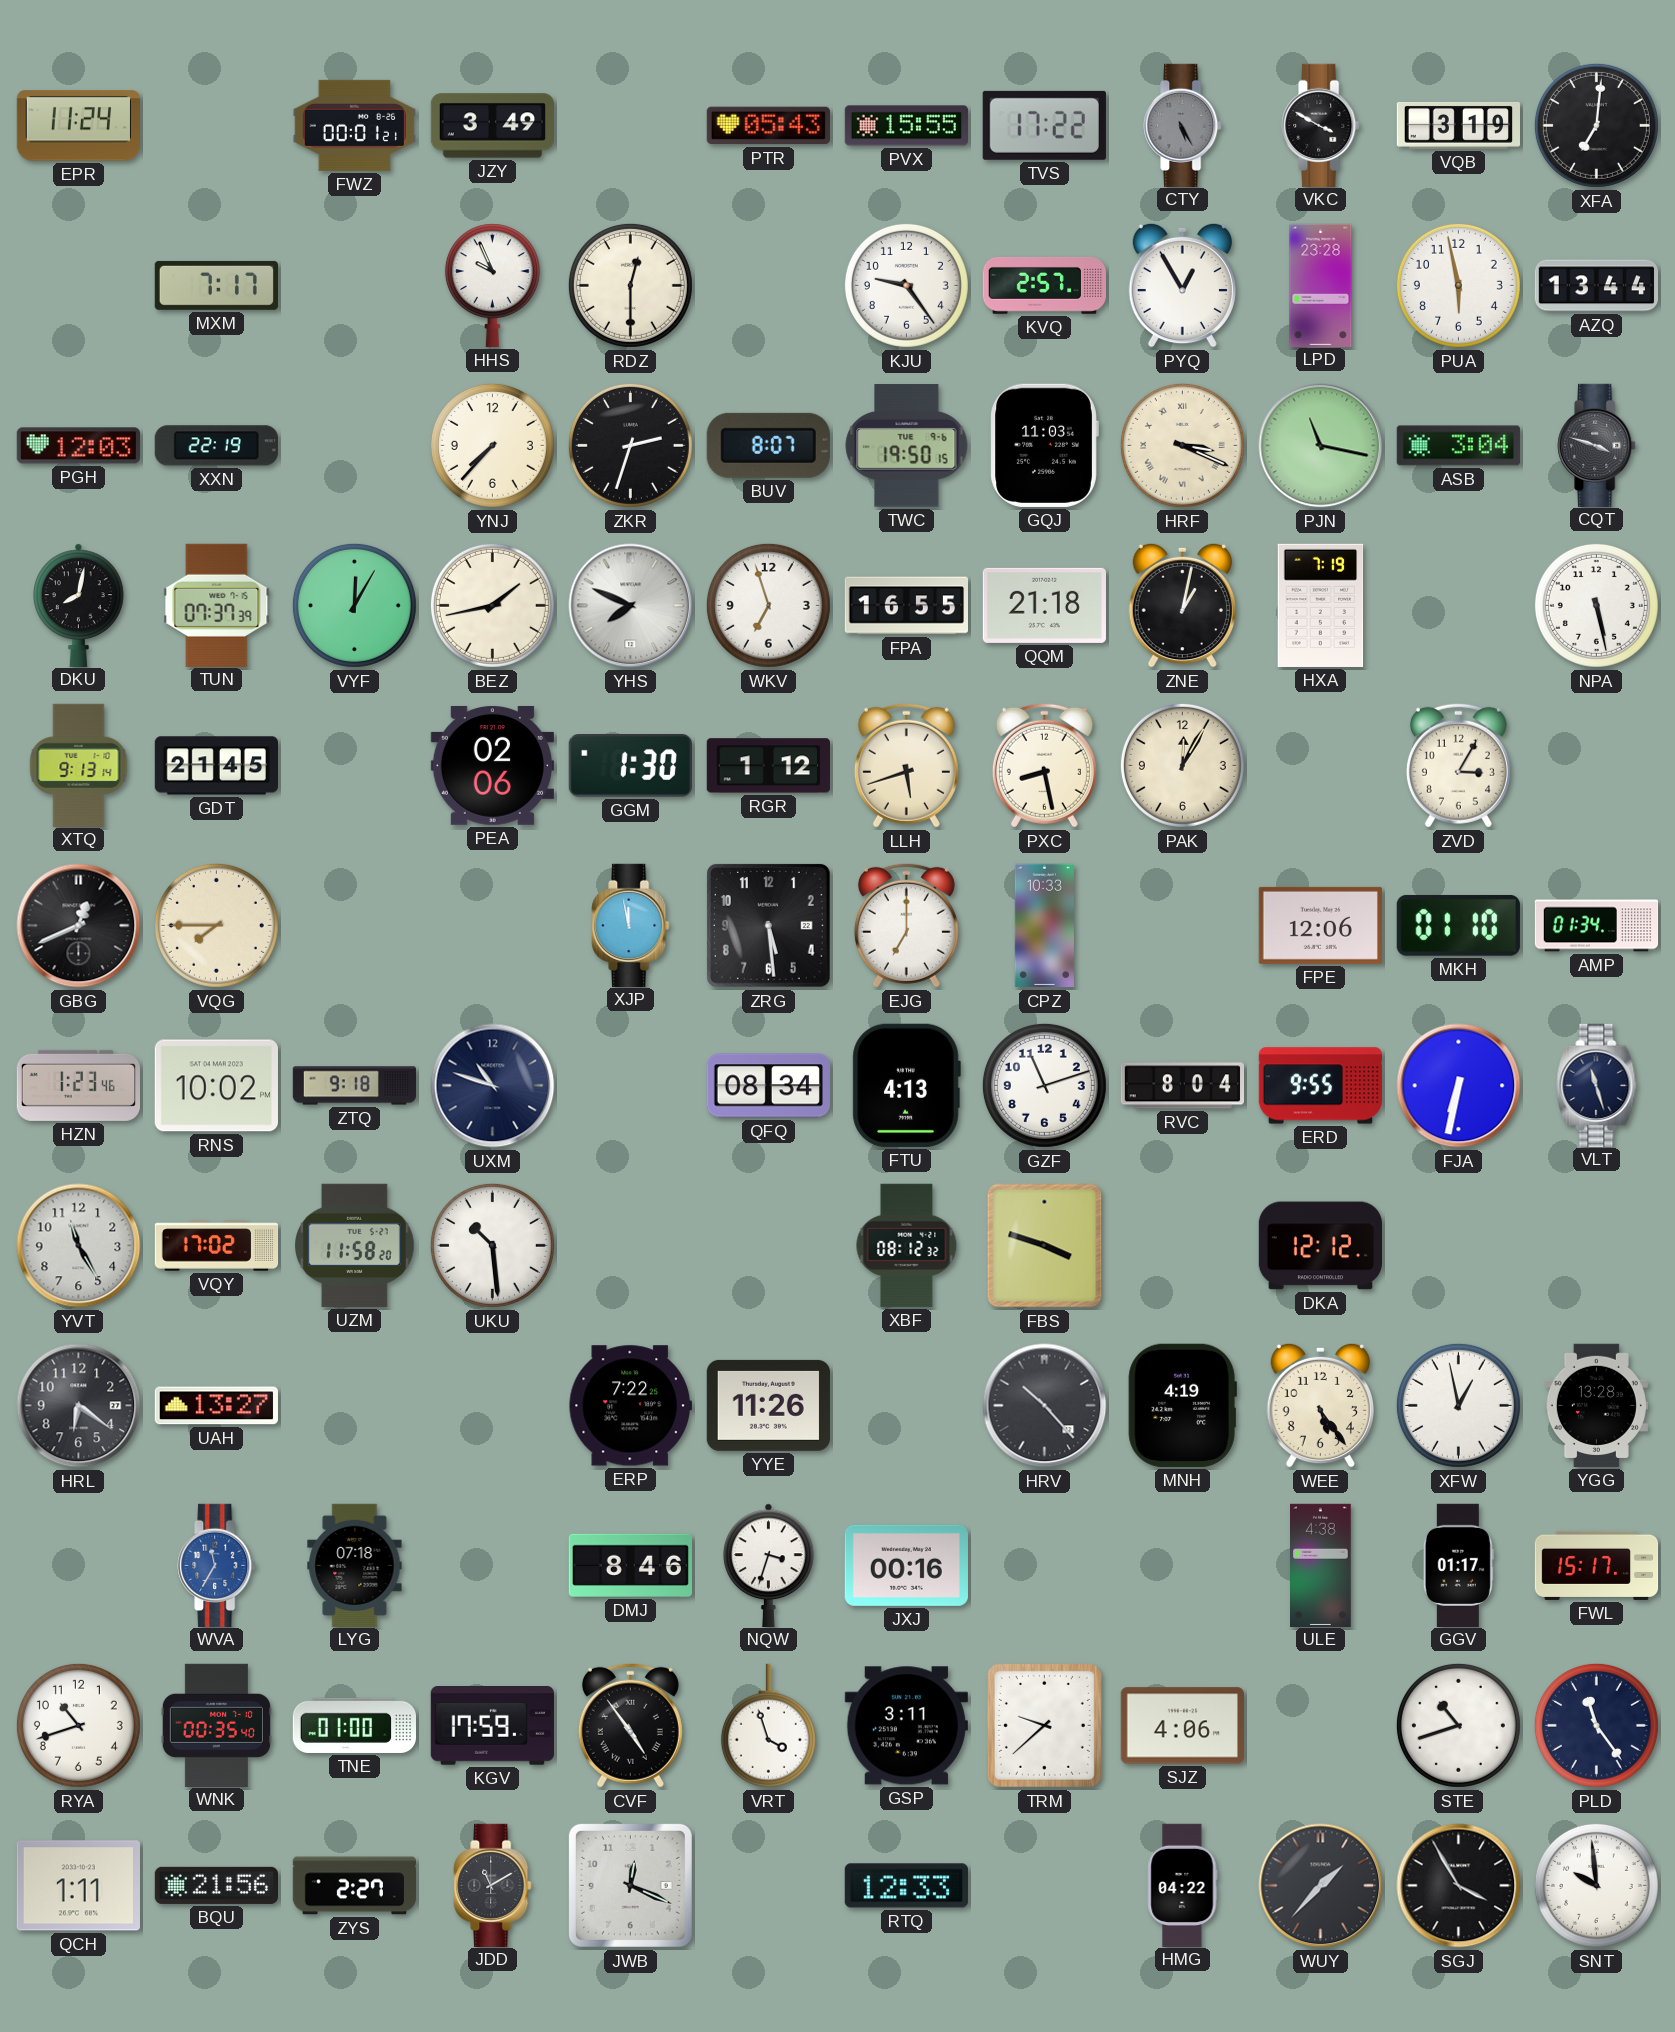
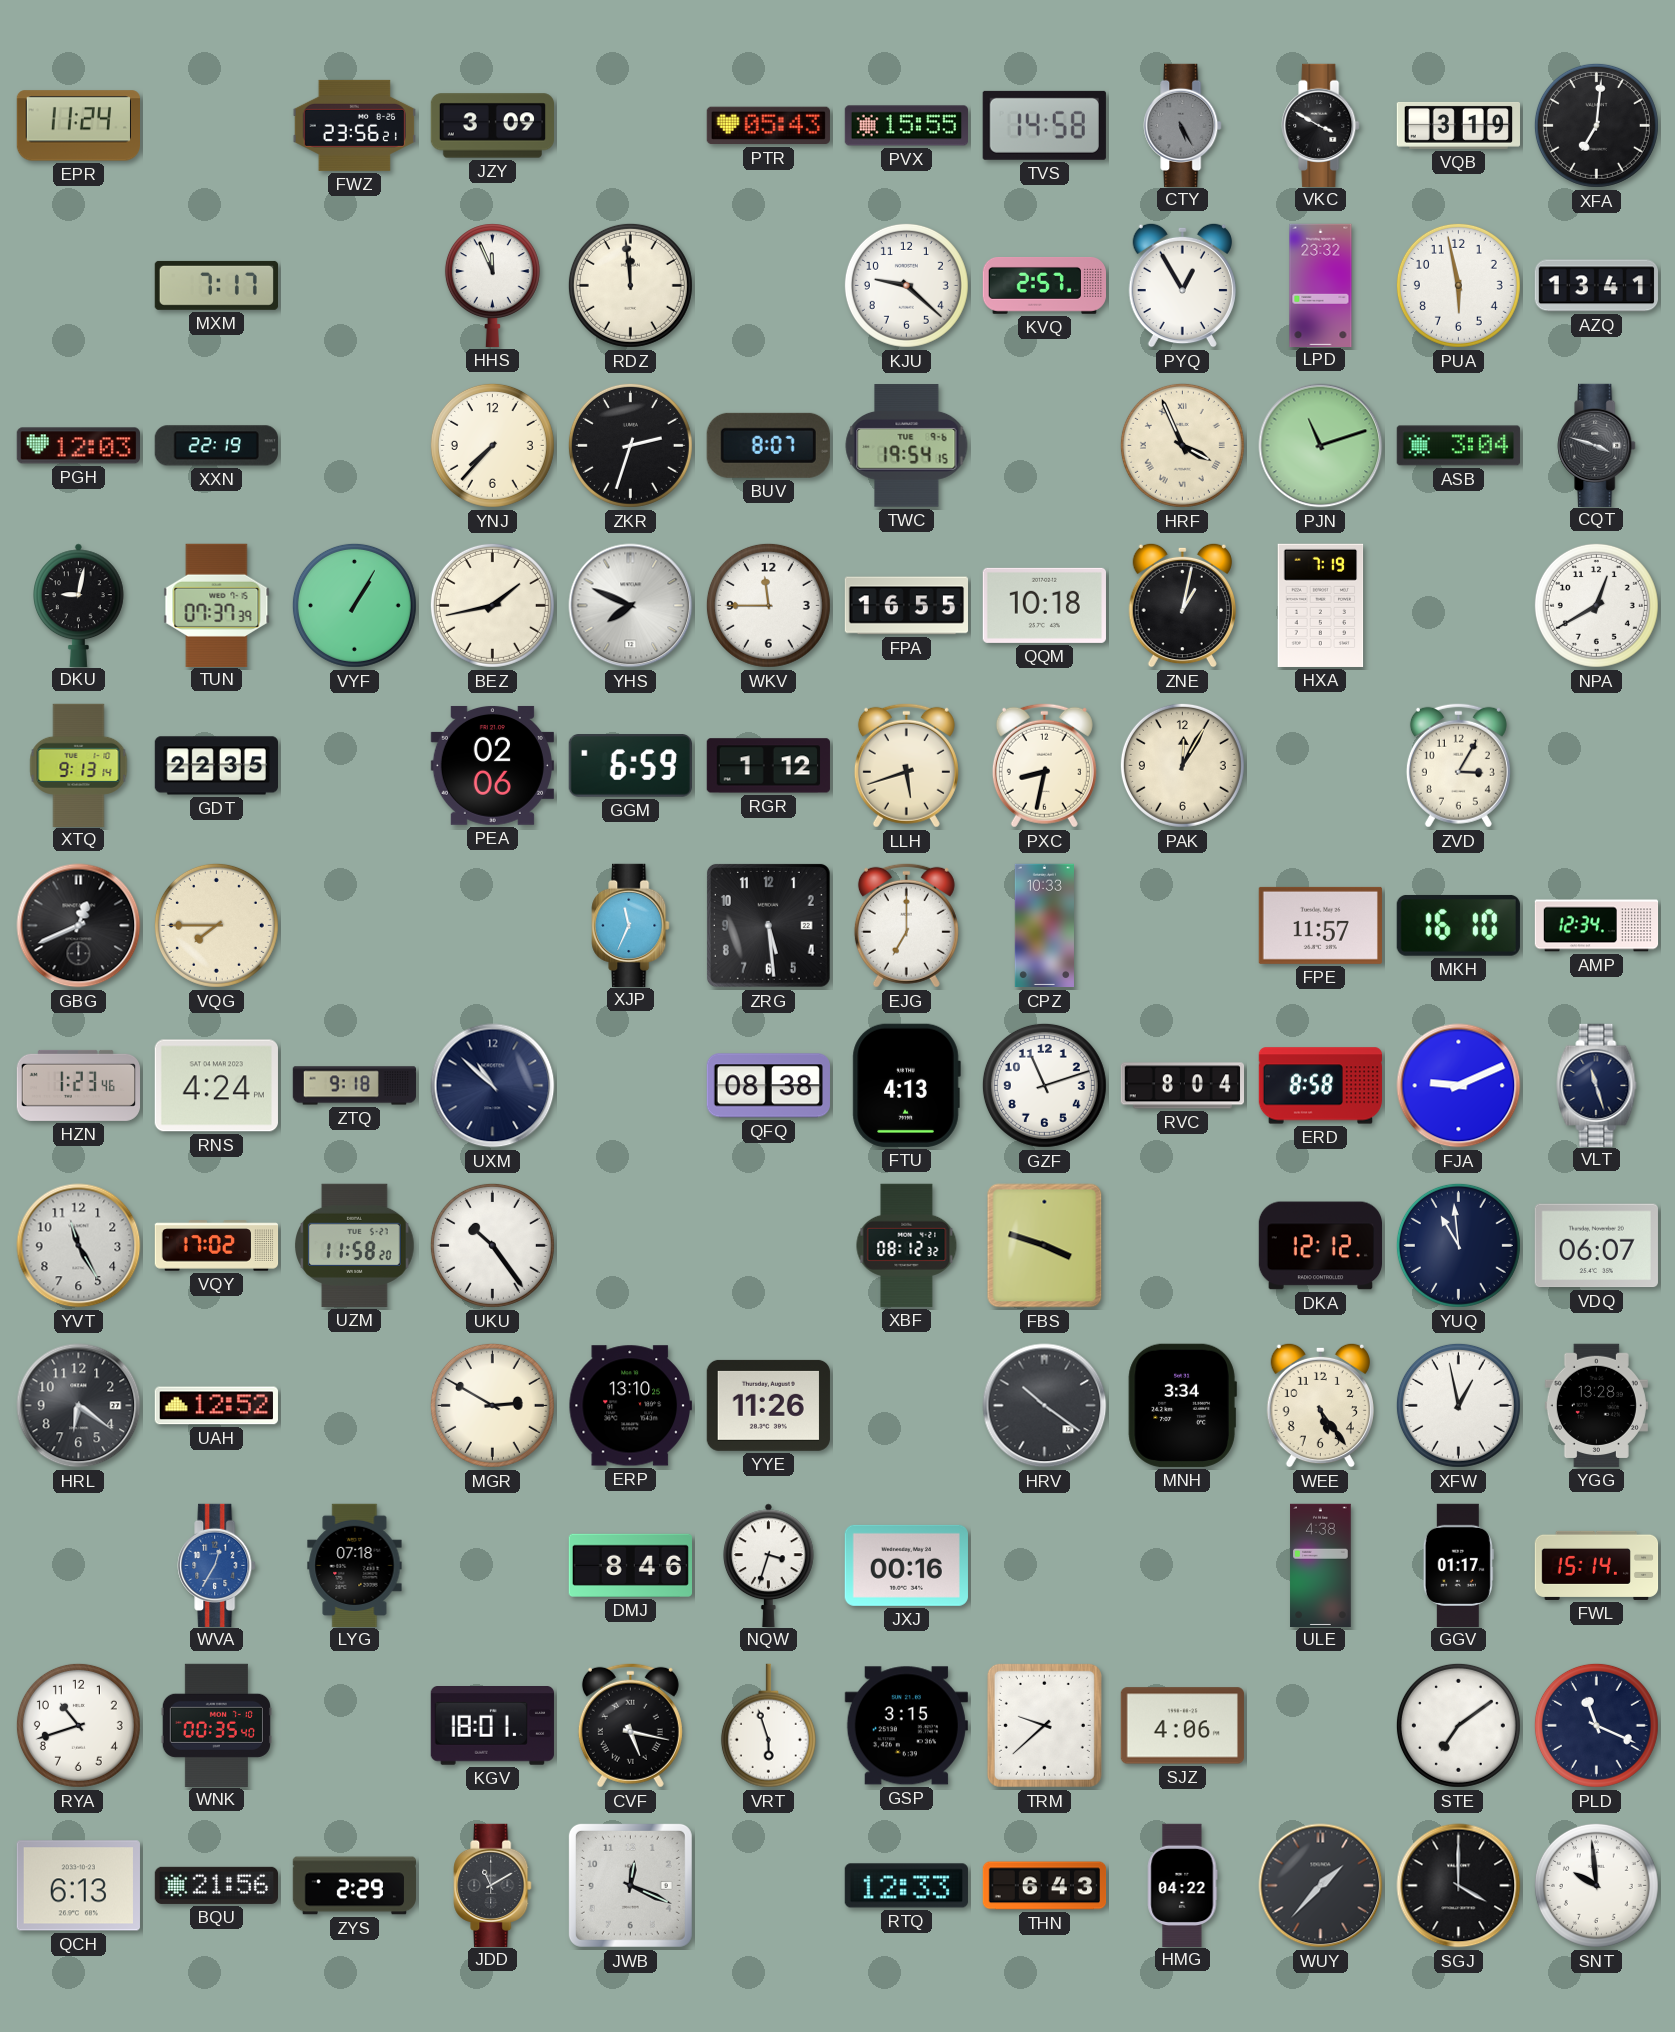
FWZ: 00:01 -> 23:56
JZY: 3:49 -> 3:09
TVS: 17:22 -> 14:58
HHS: 9:56 -> 11:56
RDZ: 12:30 -> 11:59
KJU: 9:24 -> 9:22
LPD: 23:28 -> 23:32
AZQ: 13:44 -> 13:41
TWC: 19:50 -> 19:54
GQJ: 11:03 -> none
HRF: 3:19 -> 3:56
PJN: 11:17 -> 11:12
DKU: 8:02 -> 9:02
VYF: 12:05 -> 1:05
WKV: 6:57 -> 11:45
QQM: 21:18 -> 10:18
NPA: 5:28 -> 12:40
GDT: 21:45 -> 22:35
GGM: 1:30 -> 6:59
PXC: 8:28 -> 8:32
XJP: 11:58 -> 11:34
FPE: 12:06 -> 11:57
MKH: 01:10 -> 16:10
AMP: 01:34 -> 12:34
RNS: 10:02 -> 4:24
UXM: 10:48 -> 10:52
QFQ: 08:34 -> 08:38
ERD: 9:55 -> 8:58
FJA: 6:32 -> 9:11
UKU: 10:29 -> 10:24
YUQ: none -> 10:59
VDQ: none -> 06:07
UAH: 13:27 -> 12:52
MGR: none -> 2:50
ERP: 7:22 -> 13:10
HRV: 10:23 -> 10:21
MNH: 4:19 -> 3:34
WVA: 11:35 -> 12:35
FWL: 15:17 -> 15:14
TNE: 01:00 -> none
KGV: 17:59 -> 18:01
CVF: 4:54 -> 5:17
VRT: 3:57 -> 5:57
GSP: 3:11 -> 3:15
STE: 10:42 -> 7:09
PLD: 11:24 -> 11:19
QCH: 1:11 -> 6:13
ZYS: 2:27 -> 2:29
THN: none -> 6:43
SGJ: 3:55 -> 4:00
